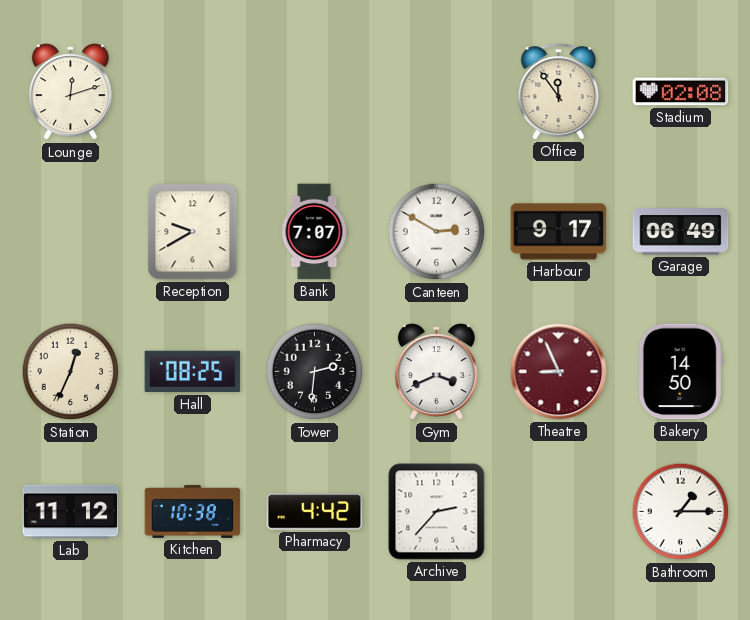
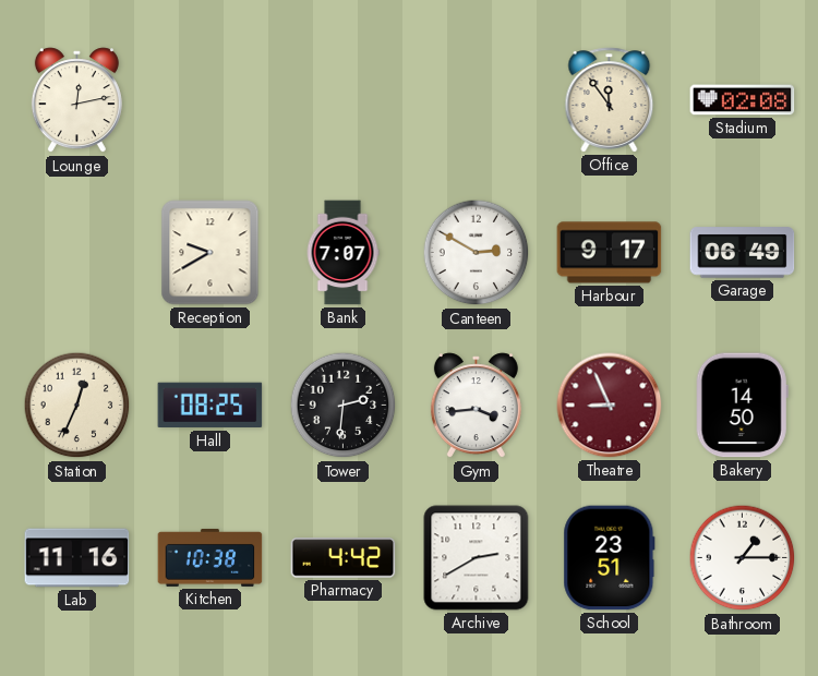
Lounge: 12:12 -> 12:13
Gym: 3:41 -> 3:44
Lab: 11:12 -> 11:16
Archive: 2:37 -> 2:40
School: none -> 23:51
